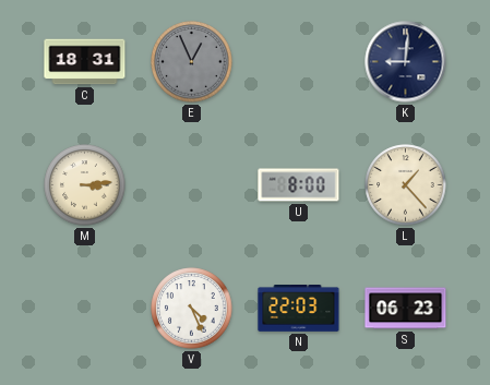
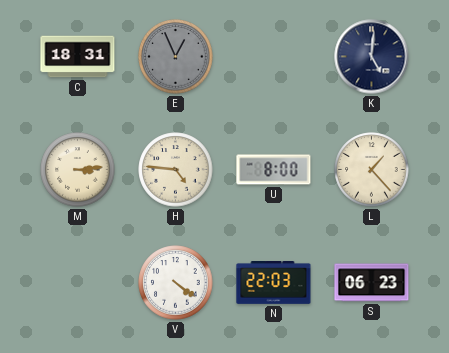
K: 9:01 -> 5:01
H: none -> 4:46
V: 4:26 -> 4:21
